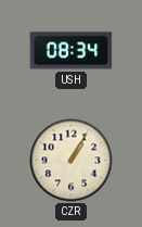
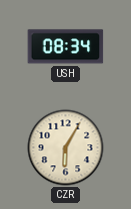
CZR: 1:05 -> 6:05
